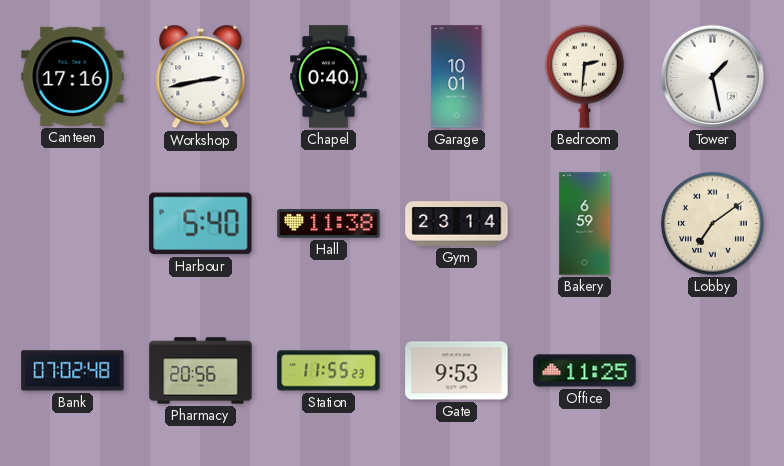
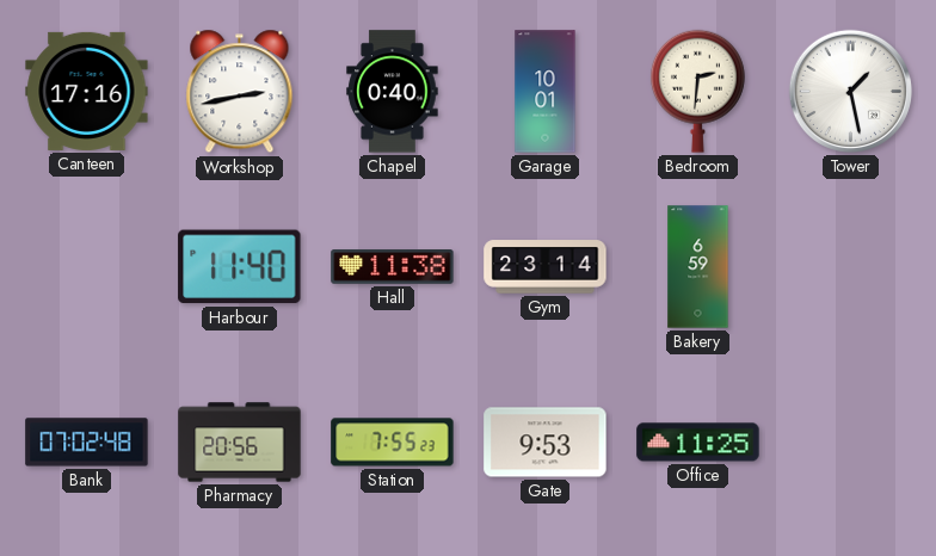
Harbour: 5:40 -> 11:40
Lobby: 7:09 -> none
Station: 11:55 -> 7:55
